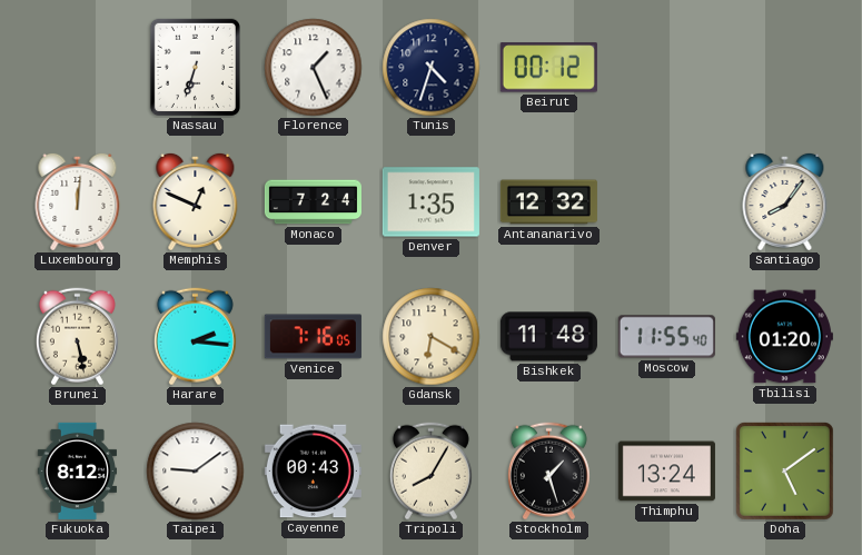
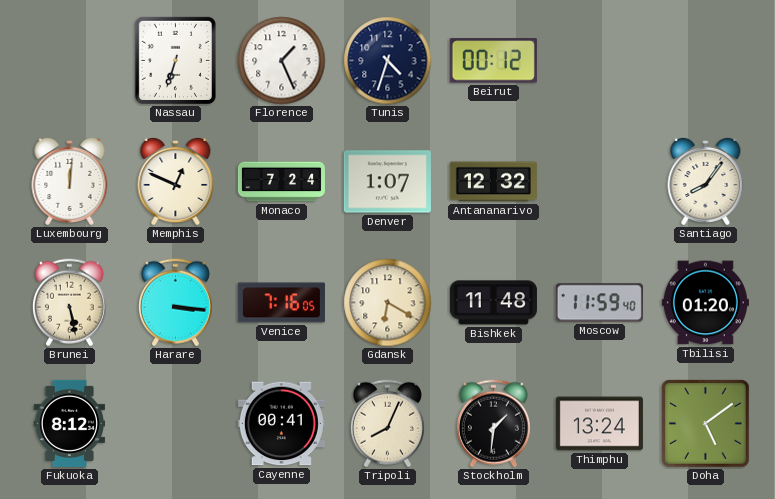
Denver: 1:35 -> 1:07
Harare: 2:16 -> 3:16
Moscow: 11:55 -> 11:59
Taipei: 9:09 -> none
Cayenne: 00:43 -> 00:41
Tripoli: 8:05 -> 8:04
Stockholm: 1:27 -> 1:31
